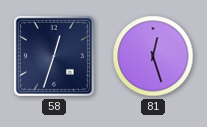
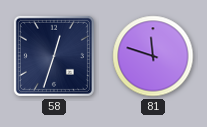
81: 12:27 -> 11:48
